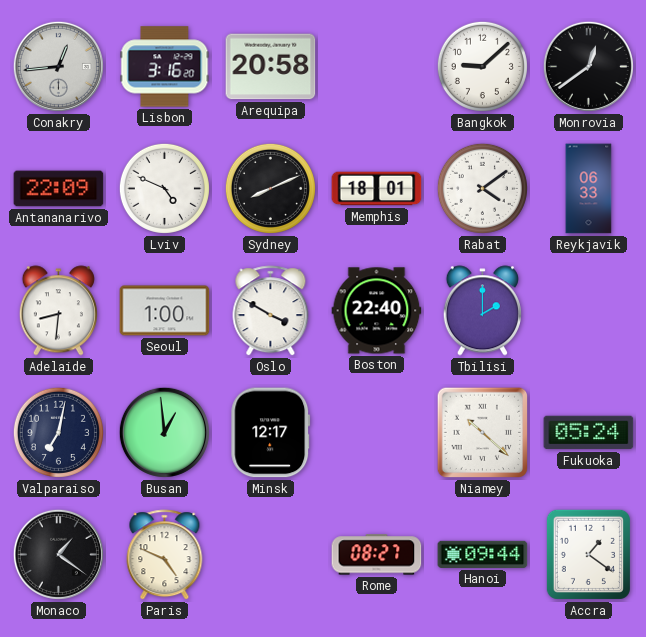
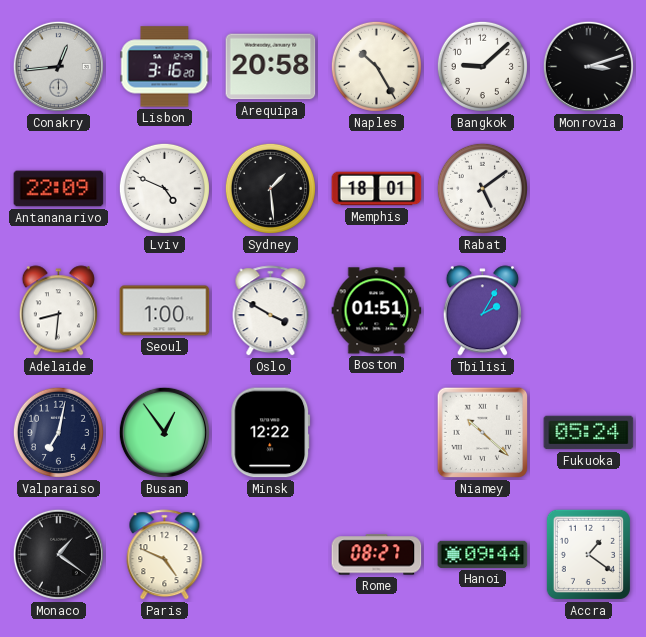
Naples: none -> 10:25
Monrovia: 12:39 -> 3:12
Sydney: 8:11 -> 1:29
Rabat: 4:09 -> 5:09
Reykjavik: 06:33 -> none
Boston: 22:40 -> 01:51
Tbilisi: 2:00 -> 2:05
Busan: 12:59 -> 12:54
Minsk: 12:17 -> 12:22
